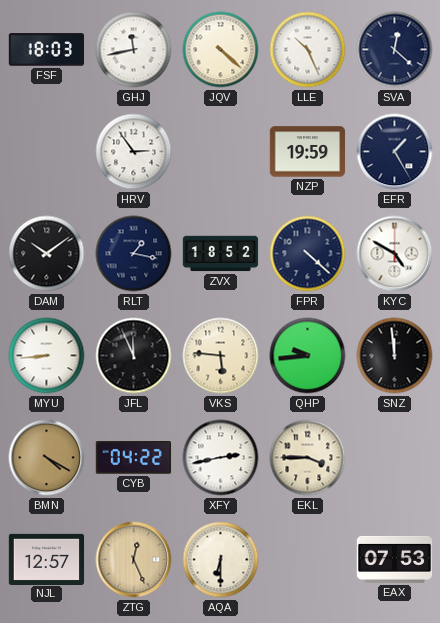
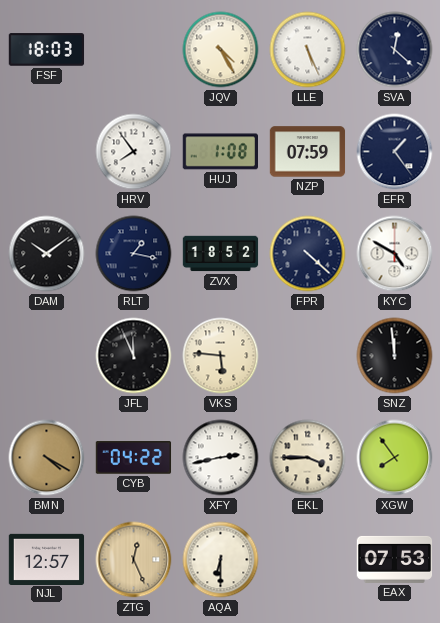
GHJ: 11:43 -> none
JQV: 4:22 -> 4:25
LLE: 10:26 -> 5:26
HRV: 2:54 -> 7:54
HUJ: none -> 1:08
NZP: 19:59 -> 07:59
EFR: 1:25 -> 1:24
MYU: 8:44 -> none
QHP: 9:44 -> none
XGW: none -> 7:54
